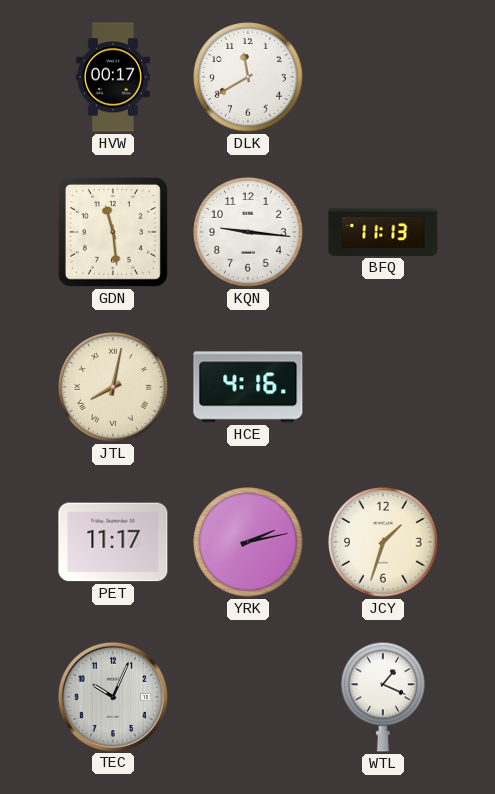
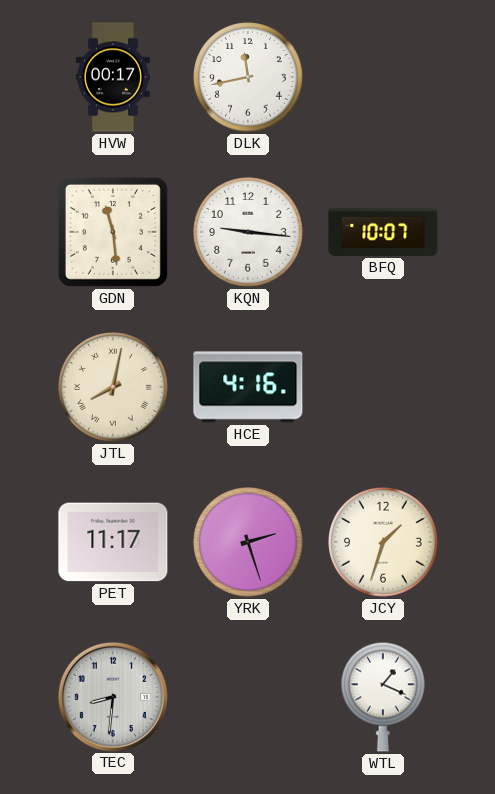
DLK: 11:40 -> 11:43
BFQ: 11:13 -> 10:07
YRK: 2:13 -> 2:27
TEC: 10:04 -> 8:31
